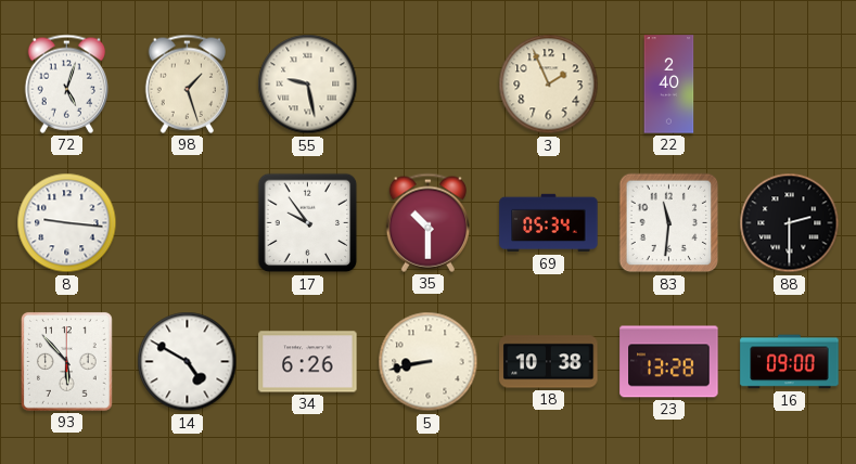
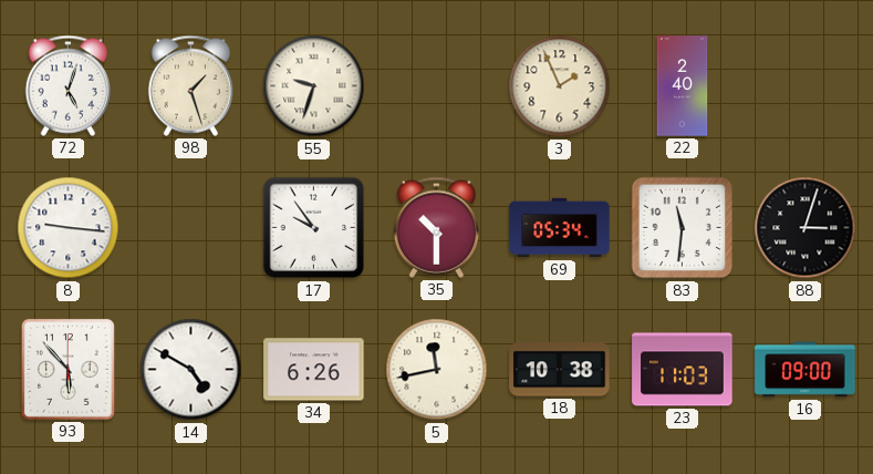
55: 9:28 -> 9:33
88: 2:30 -> 3:03
5: 8:43 -> 11:43
23: 13:28 -> 11:03
